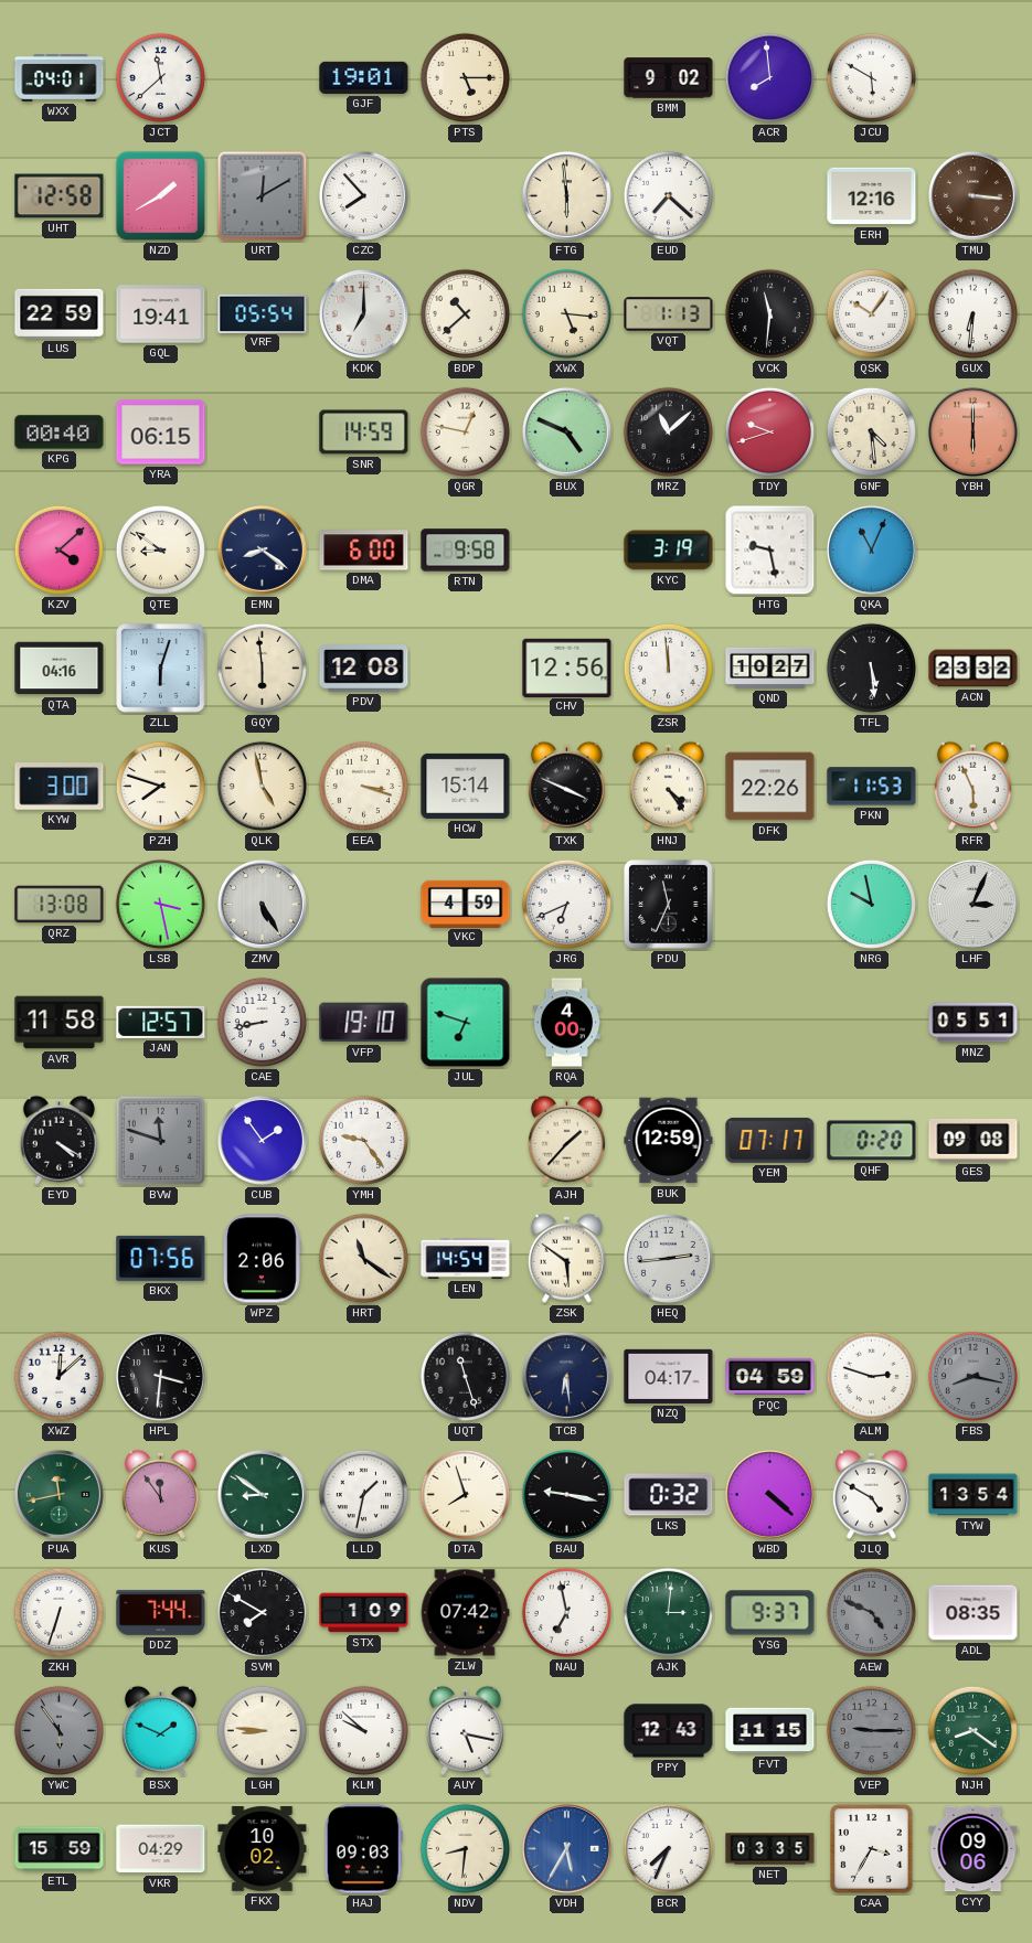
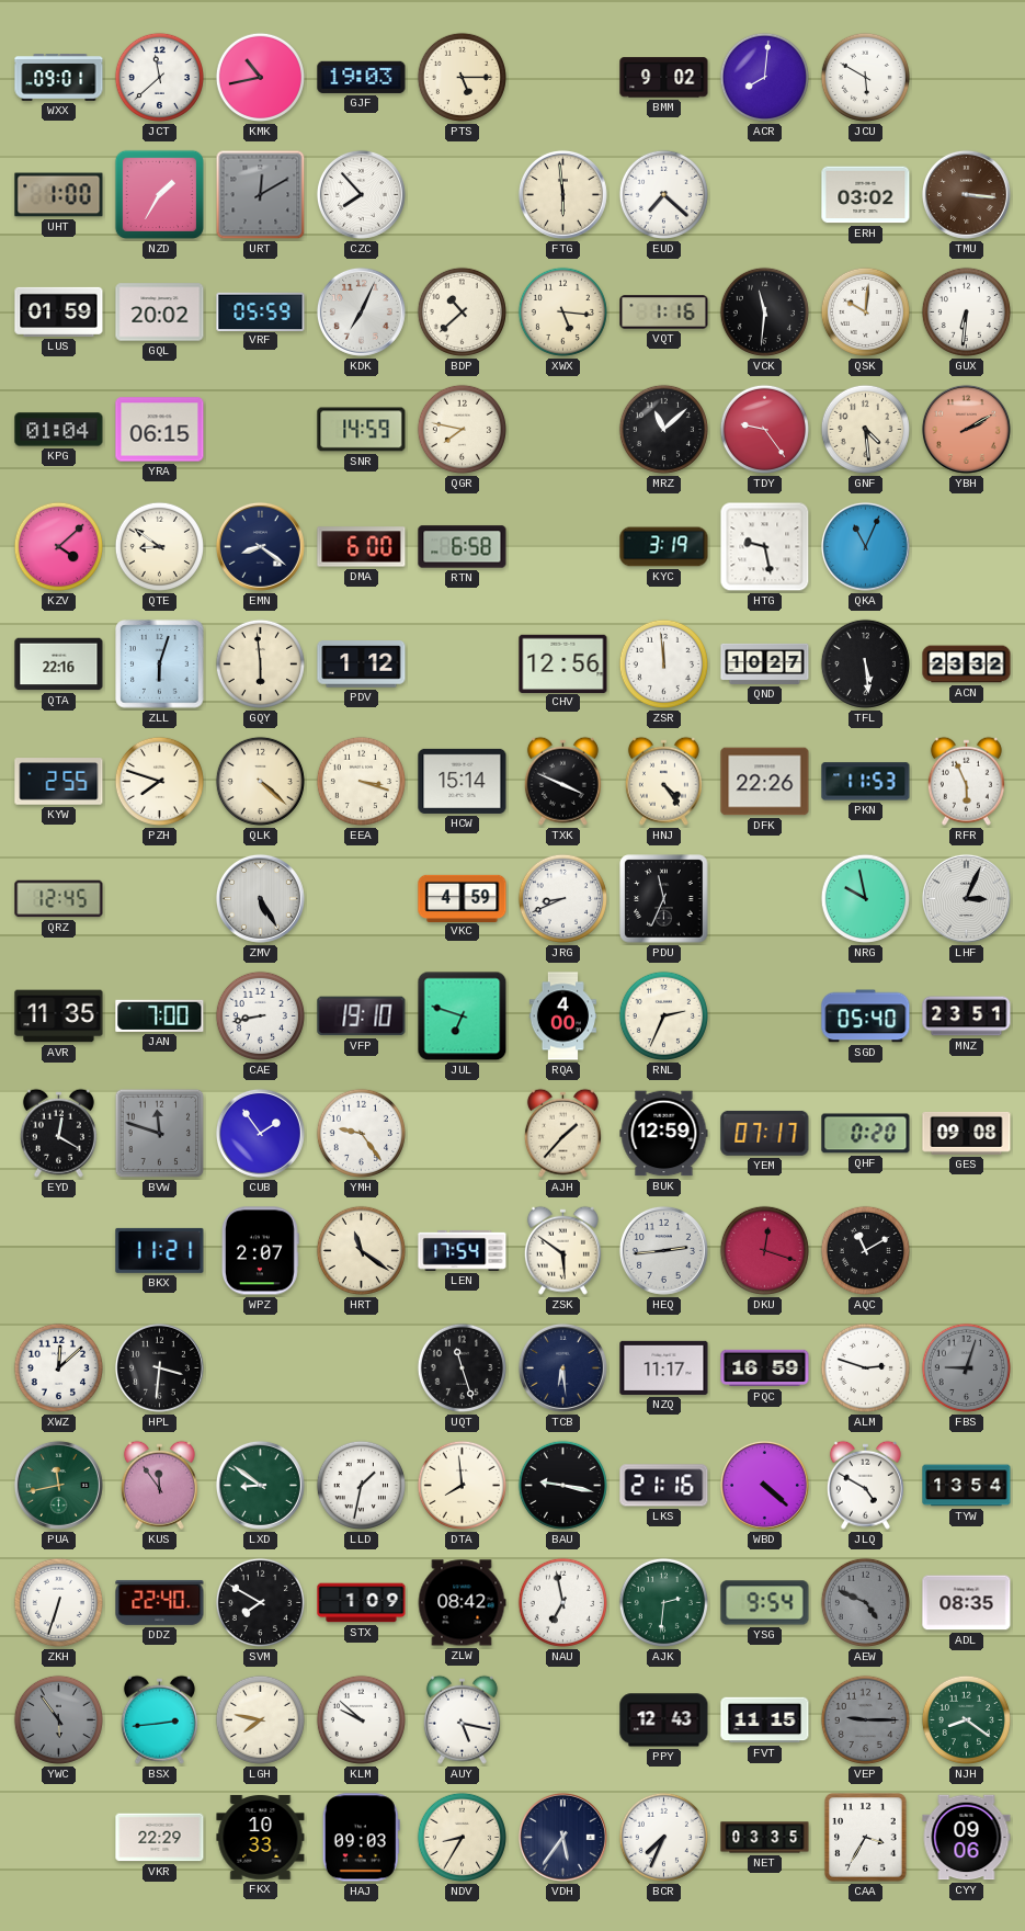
WXX: 04:01 -> 09:01
KMK: none -> 10:43
GJF: 19:01 -> 19:03
ACR: 7:59 -> 8:01
UHT: 12:58 -> 1:00
NZD: 1:40 -> 1:35
ERH: 12:16 -> 03:02
LUS: 22:59 -> 01:59
GQL: 19:41 -> 20:02
VRF: 05:54 -> 05:59
KDK: 7:00 -> 7:04
VQT: 1:13 -> 1:16
QSK: 10:06 -> 10:01
KPG: 00:40 -> 01:04
QGR: 12:47 -> 7:47
BUX: 4:49 -> none
TDY: 9:42 -> 9:24
YBH: 6:00 -> 2:10
RTN: 9:58 -> 6:58
QTA: 04:16 -> 22:16
PDV: 12:08 -> 1:12
KYW: 3:00 -> 2:55
QLK: 4:58 -> 4:22
QRZ: 13:08 -> 12:45
LSB: 3:28 -> none
JRG: 6:41 -> 8:41
AVR: 11:58 -> 11:35
JAN: 12:57 -> 7:00
RNL: none -> 2:34
SGD: none -> 05:40
MNZ: 05:51 -> 23:51
EYD: 4:20 -> 12:20
BKX: 07:56 -> 11:21
WPZ: 2:06 -> 2:07
LEN: 14:54 -> 17:54
DKU: none -> 12:18
AQC: none -> 11:10
NZQ: 04:17 -> 11:17
PQC: 04:59 -> 16:59
FBS: 8:17 -> 9:03
DTA: 7:57 -> 7:59
LKS: 0:32 -> 21:16
DDZ: 7:44 -> 22:40
ZLW: 07:42 -> 08:42
AJK: 3:01 -> 2:31
YSG: 9:37 -> 9:54
BSX: 1:49 -> 2:44
LGH: 8:46 -> 7:47
ETL: 15:59 -> none
VKR: 04:29 -> 22:29
FKX: 10:02 -> 10:33
NDV: 8:31 -> 8:35
VDH: 5:35 -> 5:36
VDH dial: blue -> navy
